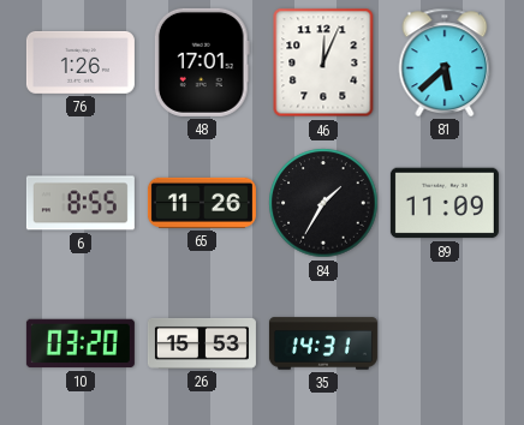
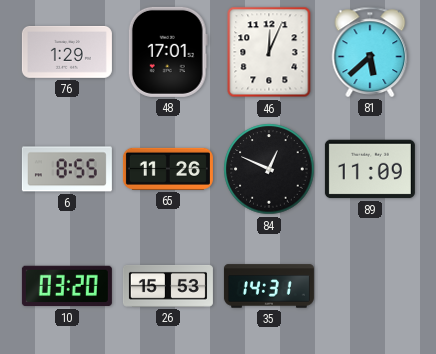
76: 1:26 -> 1:29
84: 1:35 -> 12:49
